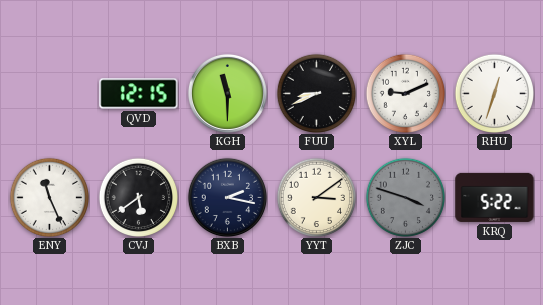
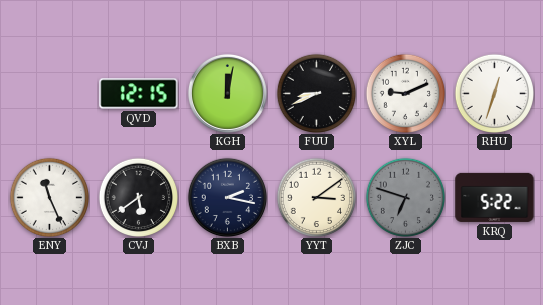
KGH: 11:30 -> 12:02
ZJC: 3:48 -> 6:48
